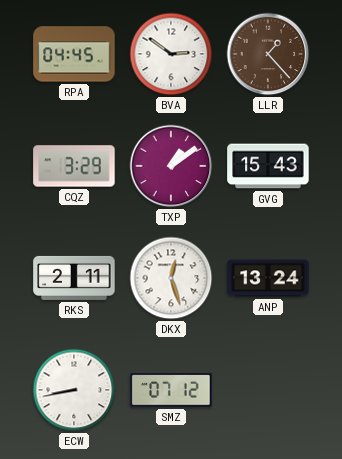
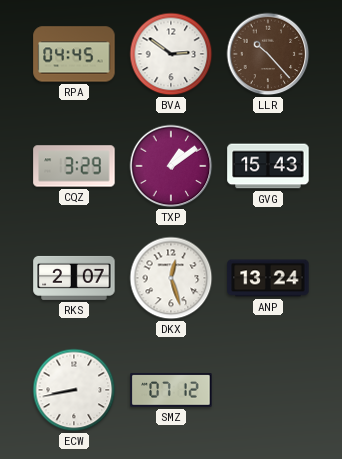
LLR: 1:23 -> 10:23
RKS: 2:11 -> 2:07
